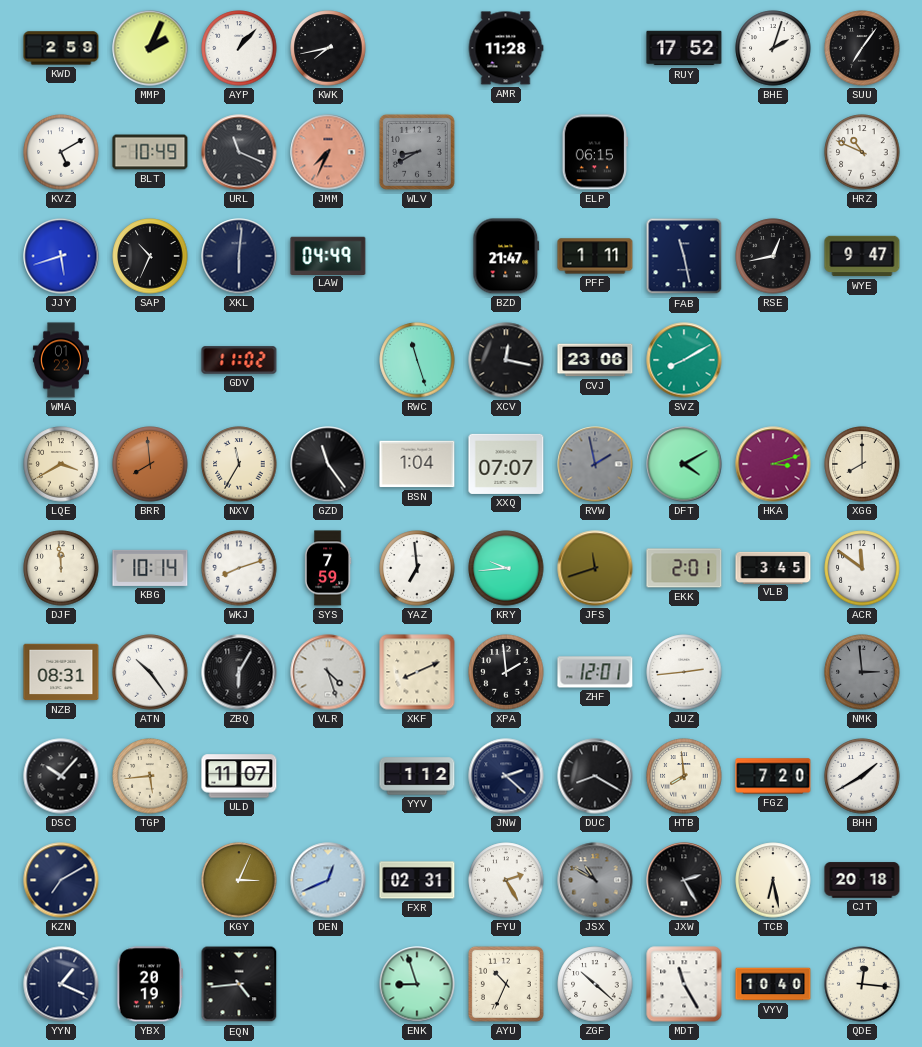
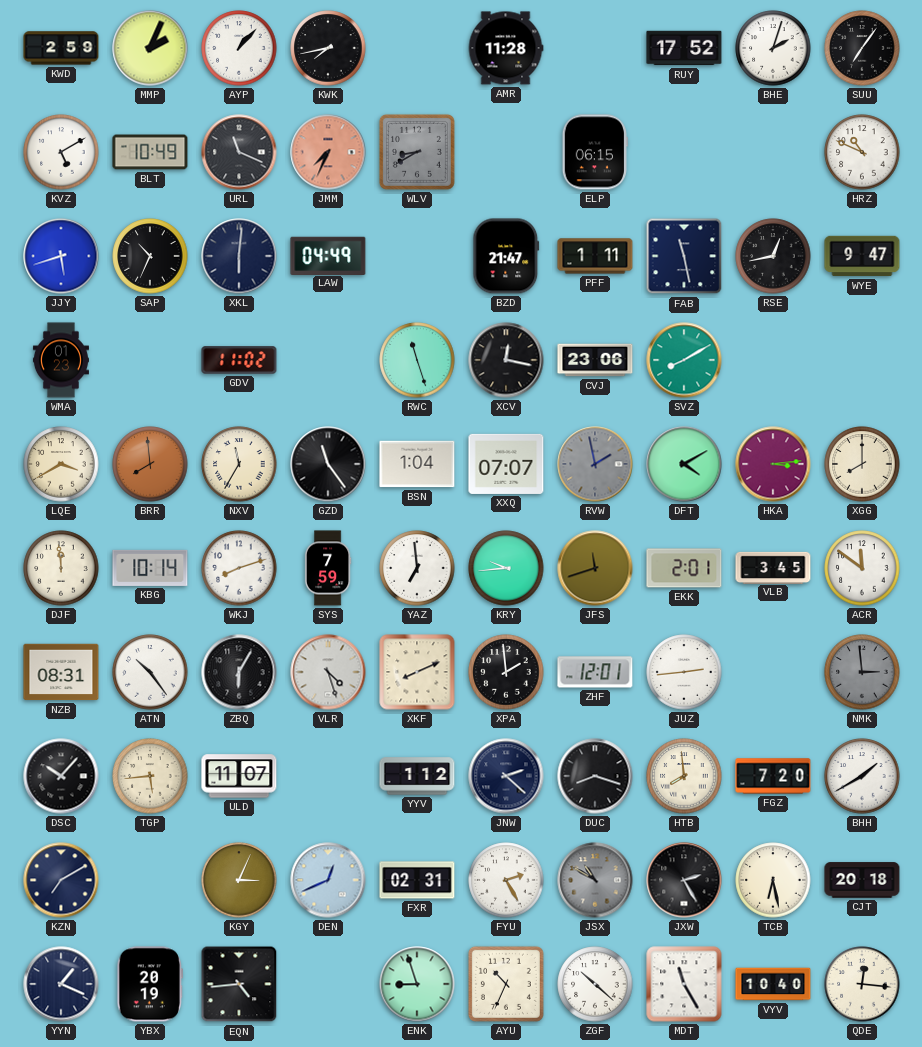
HKA: 3:12 -> 3:14
DUC: 8:20 -> 8:18
